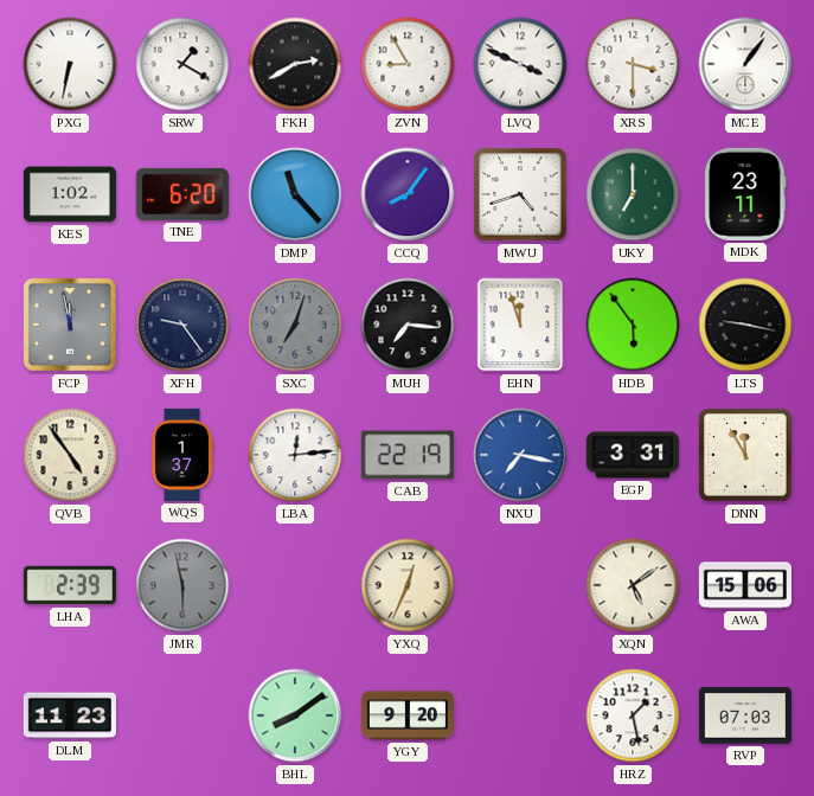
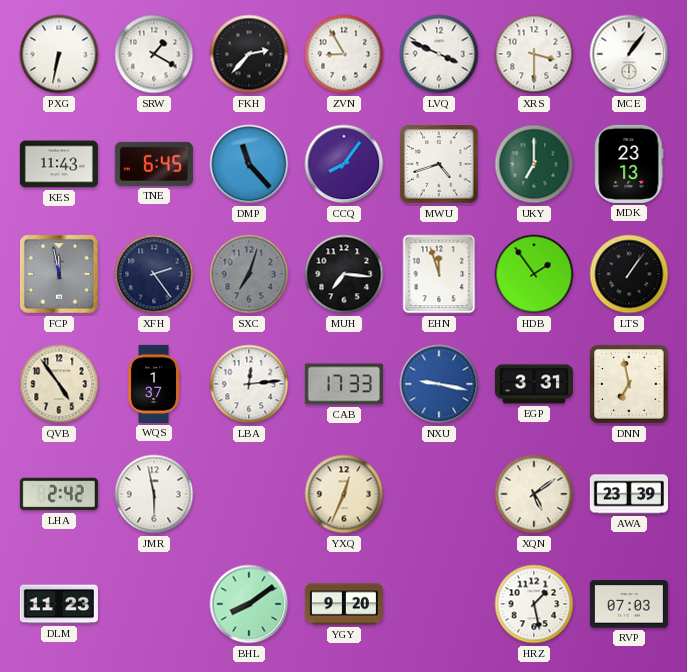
FKH: 2:40 -> 2:37
KES: 1:02 -> 11:43
TNE: 6:20 -> 6:45
MDK: 23:11 -> 23:13
XFH: 9:24 -> 2:24
HDB: 5:54 -> 1:54
LTS: 9:17 -> 1:06
CAB: 22:19 -> 17:33
NXU: 7:17 -> 9:17
DNN: 11:55 -> 6:58
LHA: 2:39 -> 2:42
JMR dial: grey -> white
AWA: 15:06 -> 23:39
